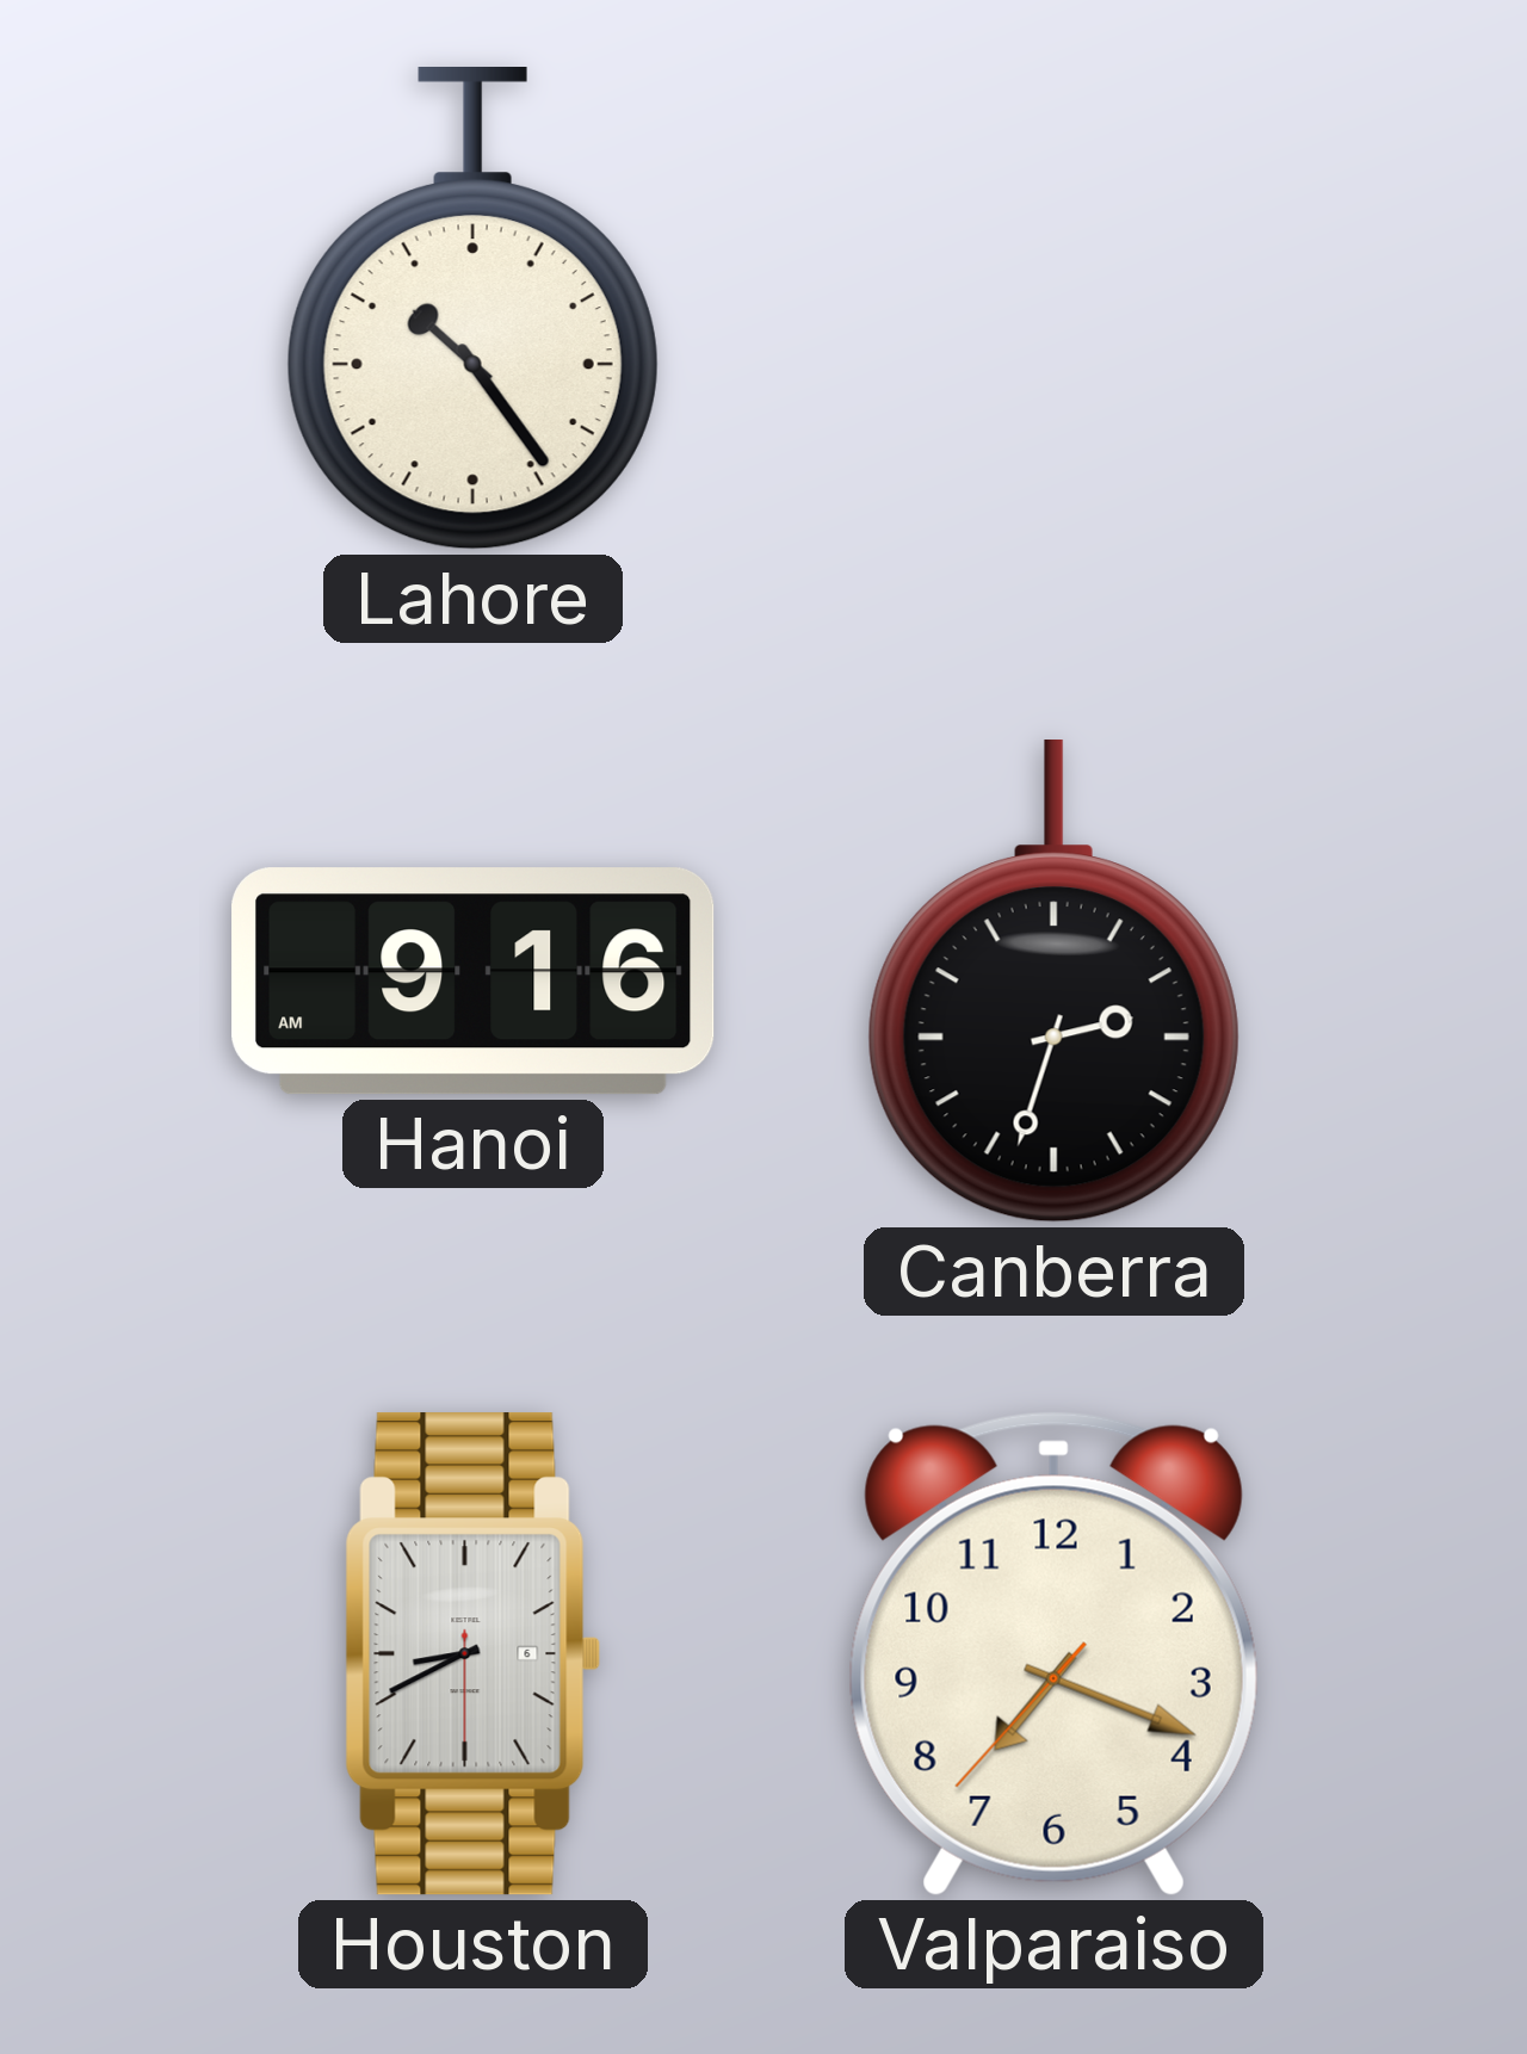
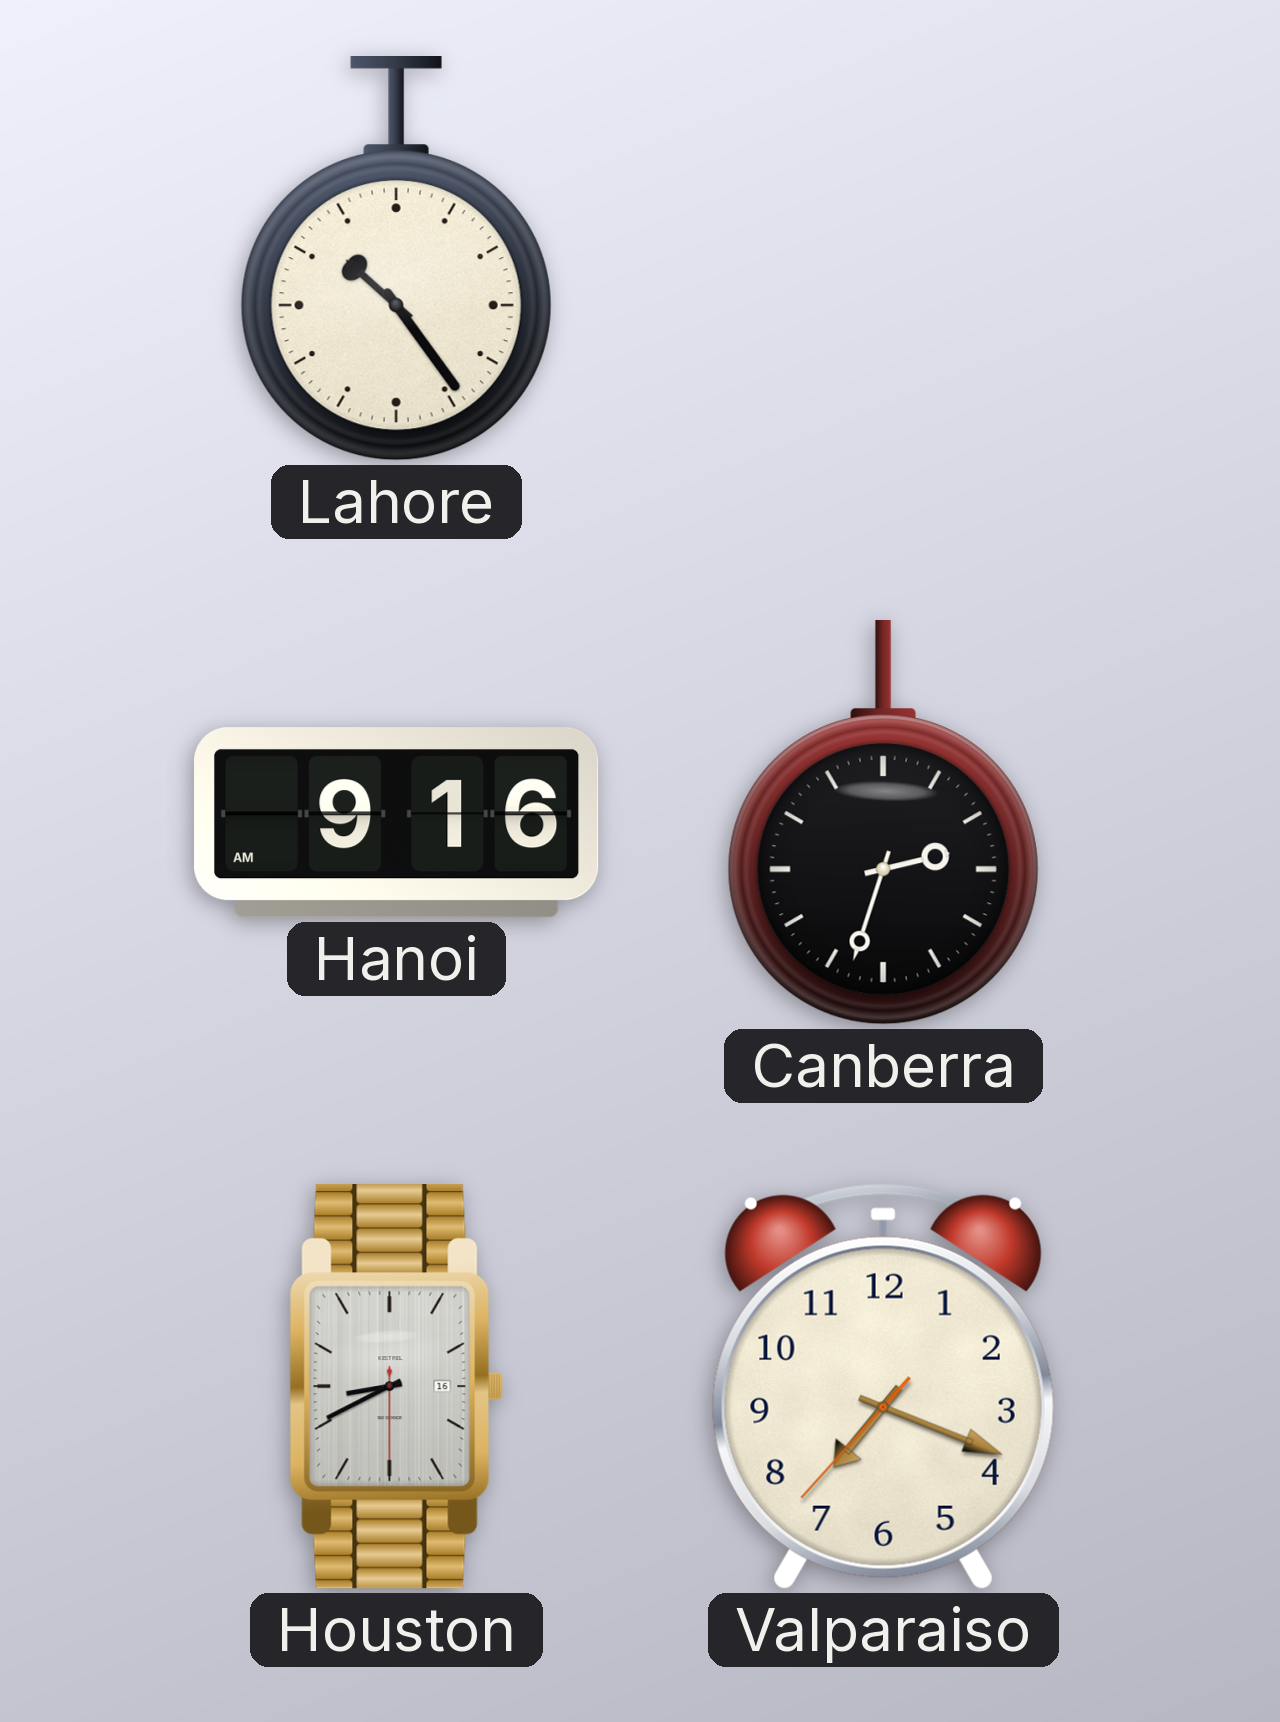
Houston date: 6 -> 16
